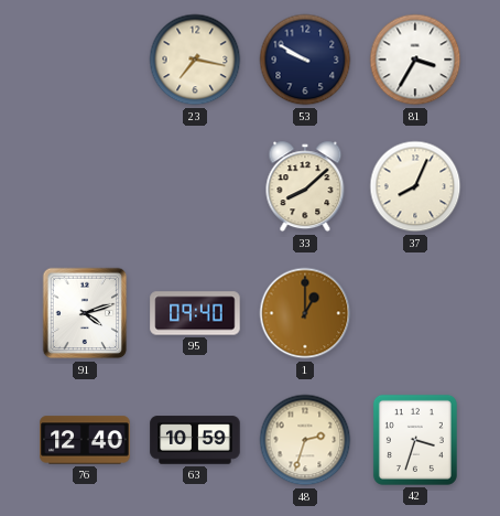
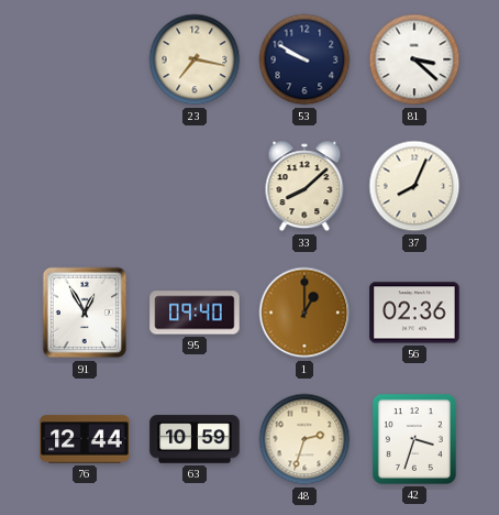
81: 3:35 -> 3:22
91: 4:12 -> 12:55
56: none -> 02:36
76: 12:40 -> 12:44
